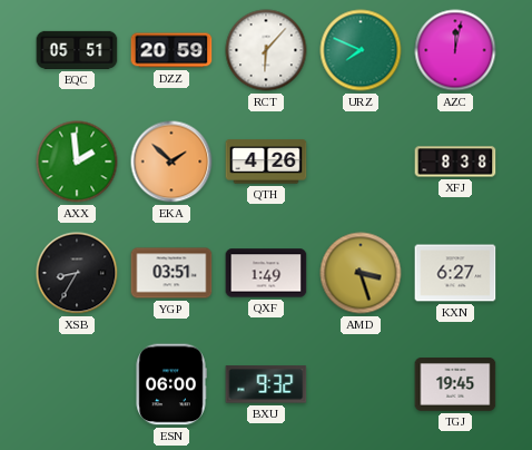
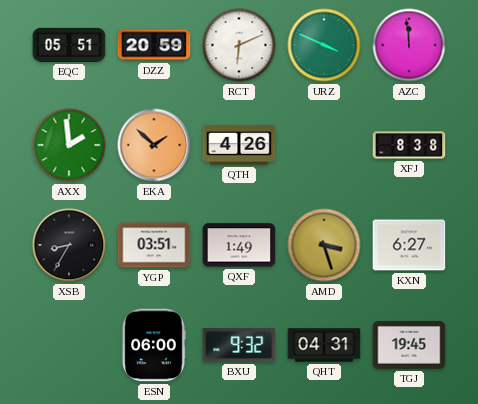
RCT: 6:07 -> 6:11
URZ: 7:49 -> 3:49
AZC: 12:02 -> 11:59
QHT: none -> 04:31
